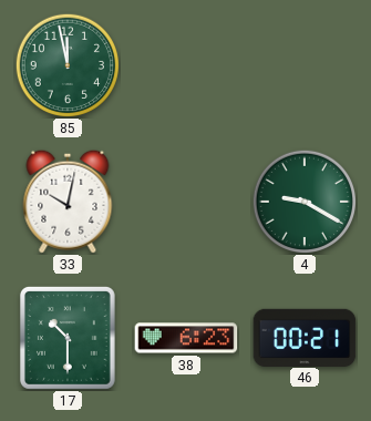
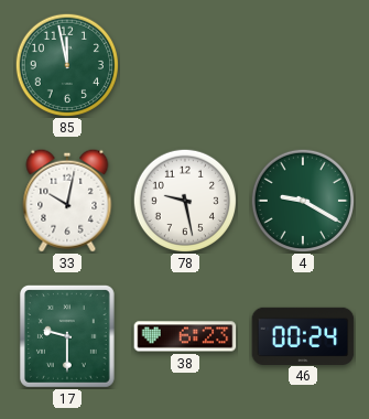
78: none -> 9:28
17: 10:30 -> 9:30
46: 00:21 -> 00:24
